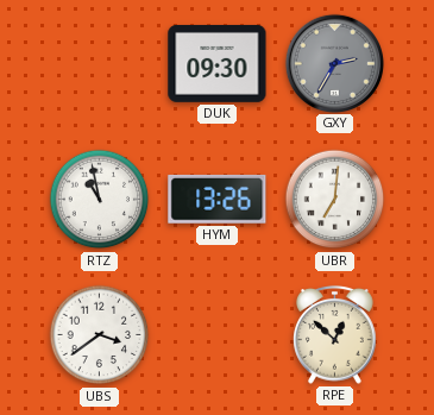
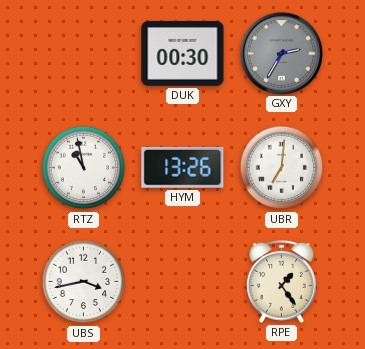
DUK: 09:30 -> 00:30
UBS: 3:39 -> 3:43
RPE: 12:52 -> 1:24
